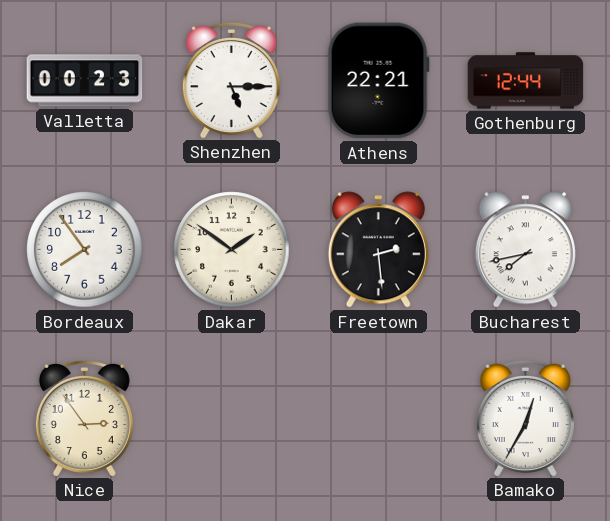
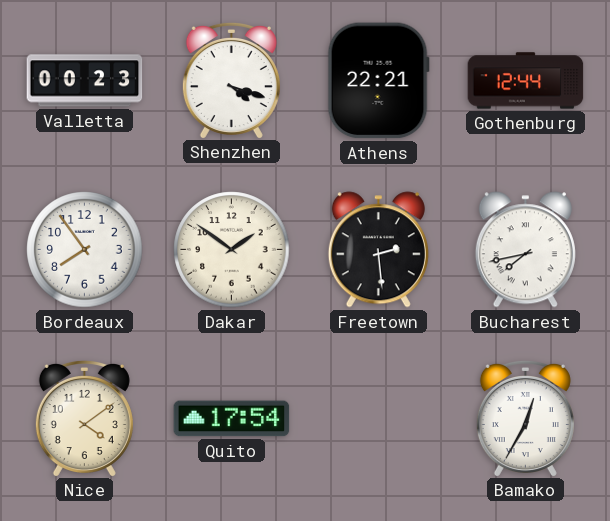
Shenzhen: 5:15 -> 4:18
Nice: 2:54 -> 4:09
Quito: none -> 17:54
